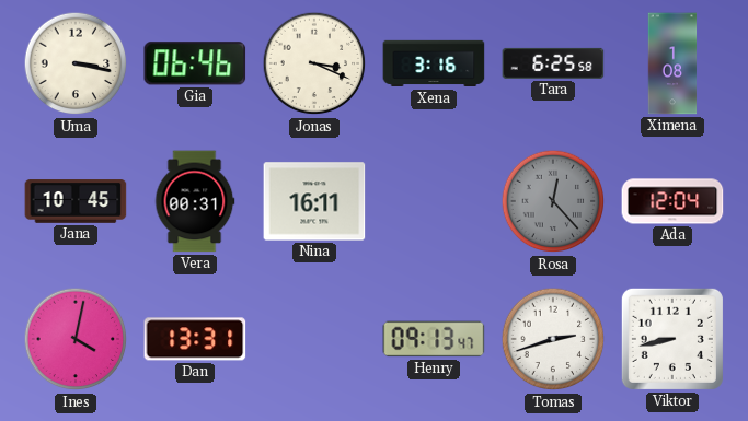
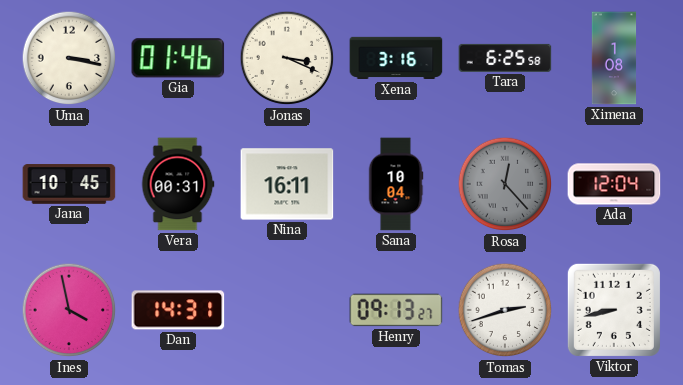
Gia: 06:46 -> 01:46
Sana: none -> 10:04
Ines: 4:02 -> 3:58
Dan: 13:31 -> 14:31
Henry: 09:13:47 -> 09:13:27
